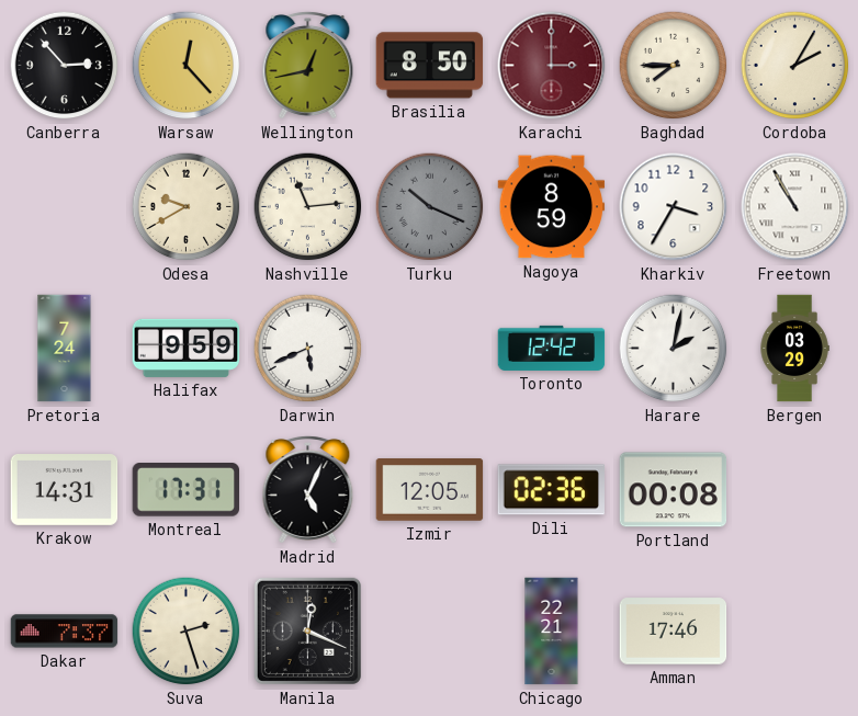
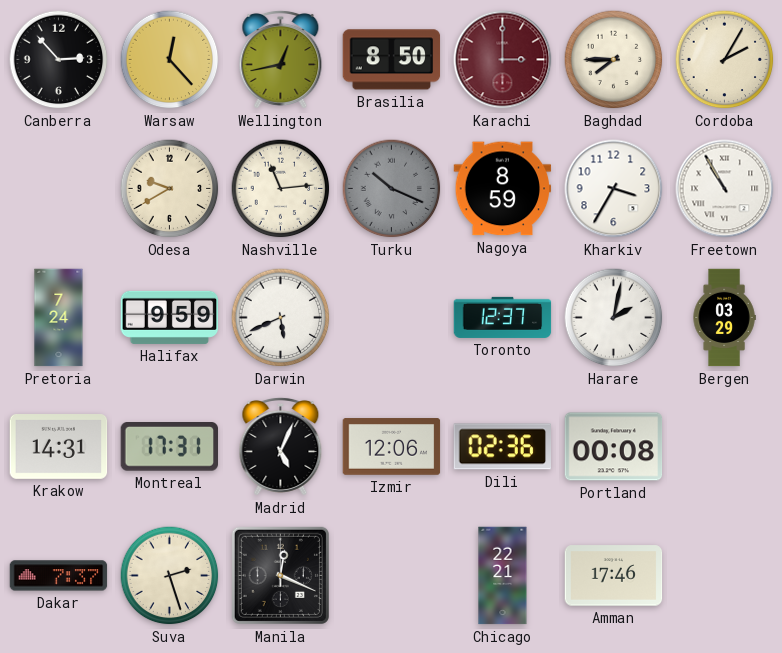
Toronto: 12:42 -> 12:37
Izmir: 12:05 -> 12:06
